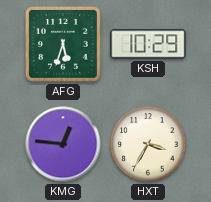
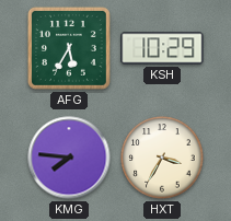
AFG: 5:33 -> 5:35
KMG: 12:46 -> 7:46
